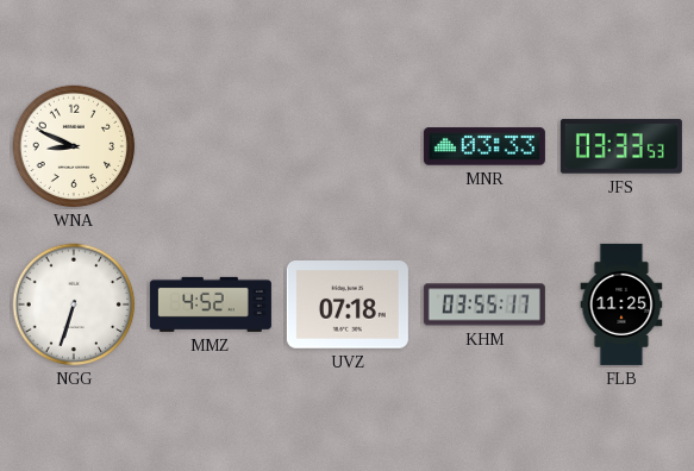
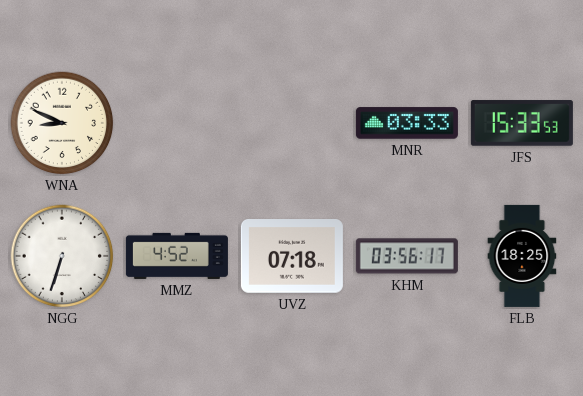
JFS: 03:33 -> 15:33
KHM: 03:55 -> 03:56
FLB: 11:25 -> 18:25
